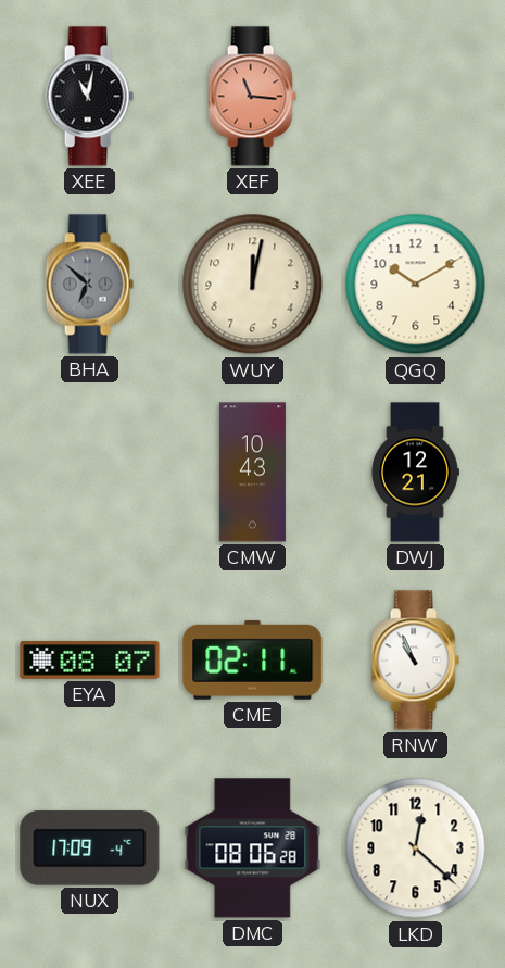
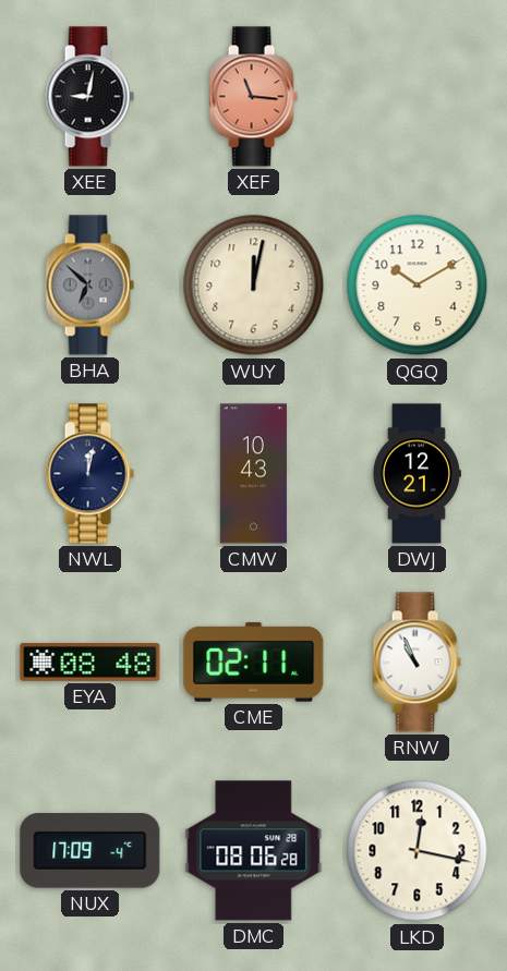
XEE: 11:02 -> 9:02
NWL: none -> 12:02
EYA: 08:07 -> 08:48
LKD: 12:22 -> 12:17
